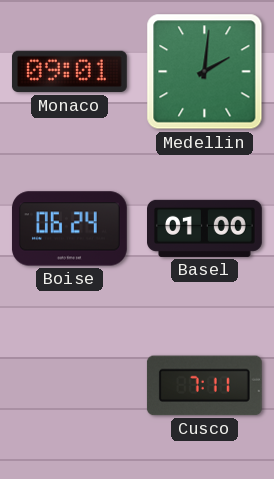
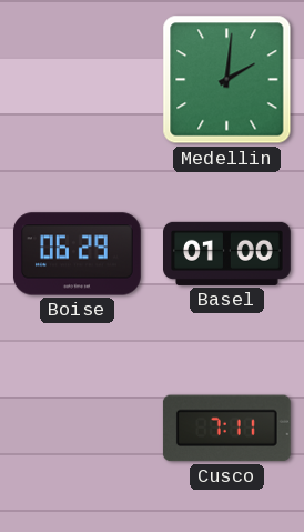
Monaco: 09:01 -> none
Boise: 06:24 -> 06:29
